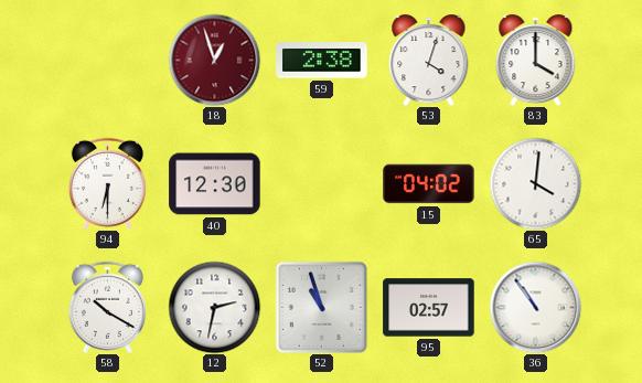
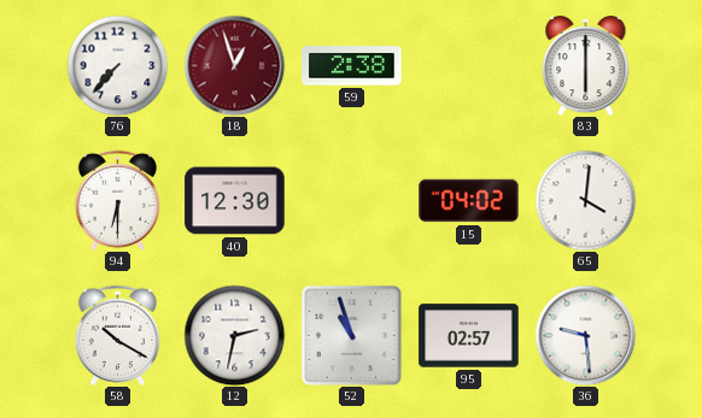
76: none -> 7:37
53: 4:03 -> none
83: 4:00 -> 6:00
36: 10:54 -> 9:29
